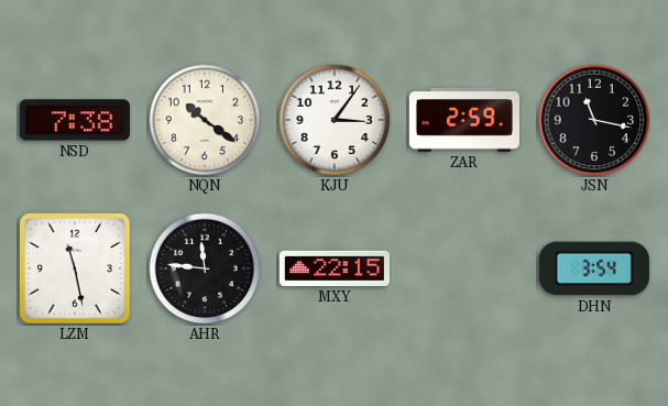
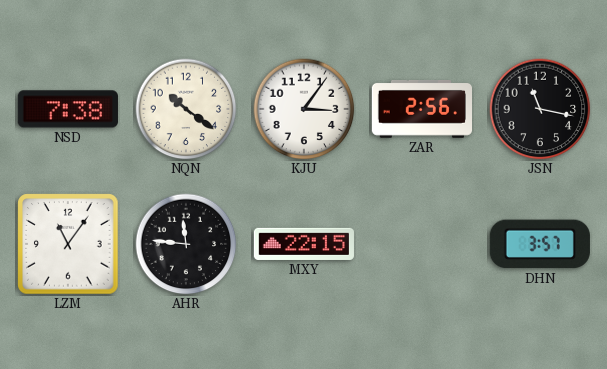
ZAR: 2:59 -> 2:56
LZM: 11:28 -> 11:06
DHN: 3:54 -> 3:57
